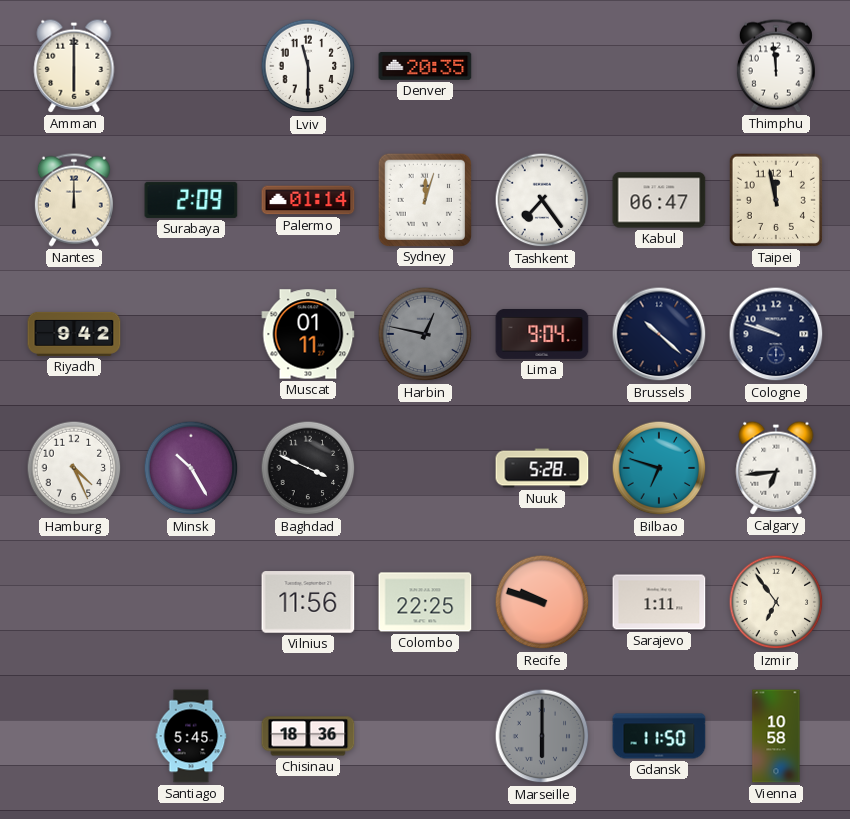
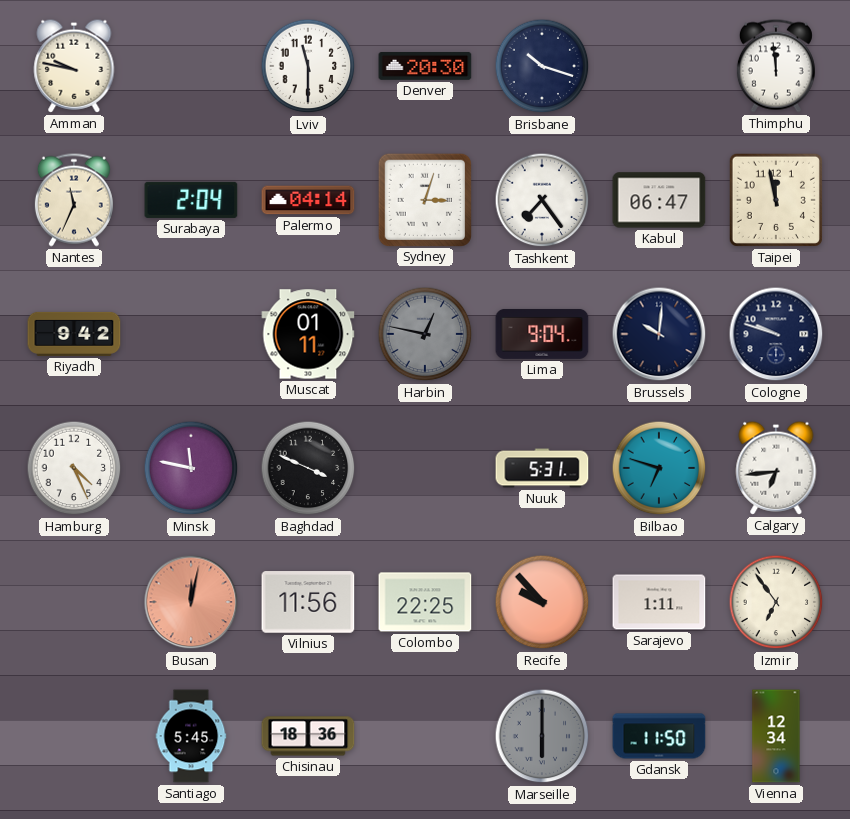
Amman: 6:00 -> 9:47
Denver: 20:35 -> 20:30
Brisbane: none -> 10:18
Nantes: 12:00 -> 11:34
Surabaya: 2:09 -> 2:04
Palermo: 01:14 -> 04:14
Sydney: 12:03 -> 3:03
Brussels: 10:22 -> 10:01
Minsk: 10:25 -> 11:47
Nuuk: 5:28 -> 5:31
Busan: none -> 12:02
Recife: 9:48 -> 9:53
Vienna: 10:58 -> 12:34
